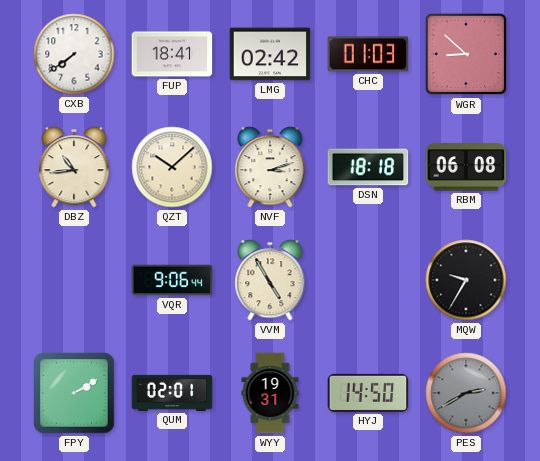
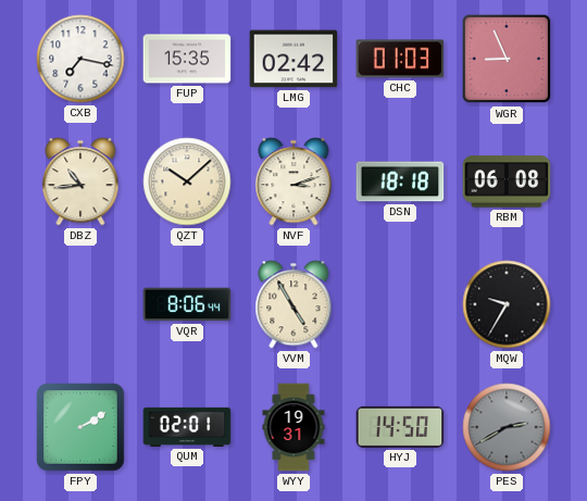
CXB: 7:39 -> 7:17
FUP: 18:41 -> 15:35
WGR: 8:52 -> 8:56
VQR: 9:06 -> 8:06
